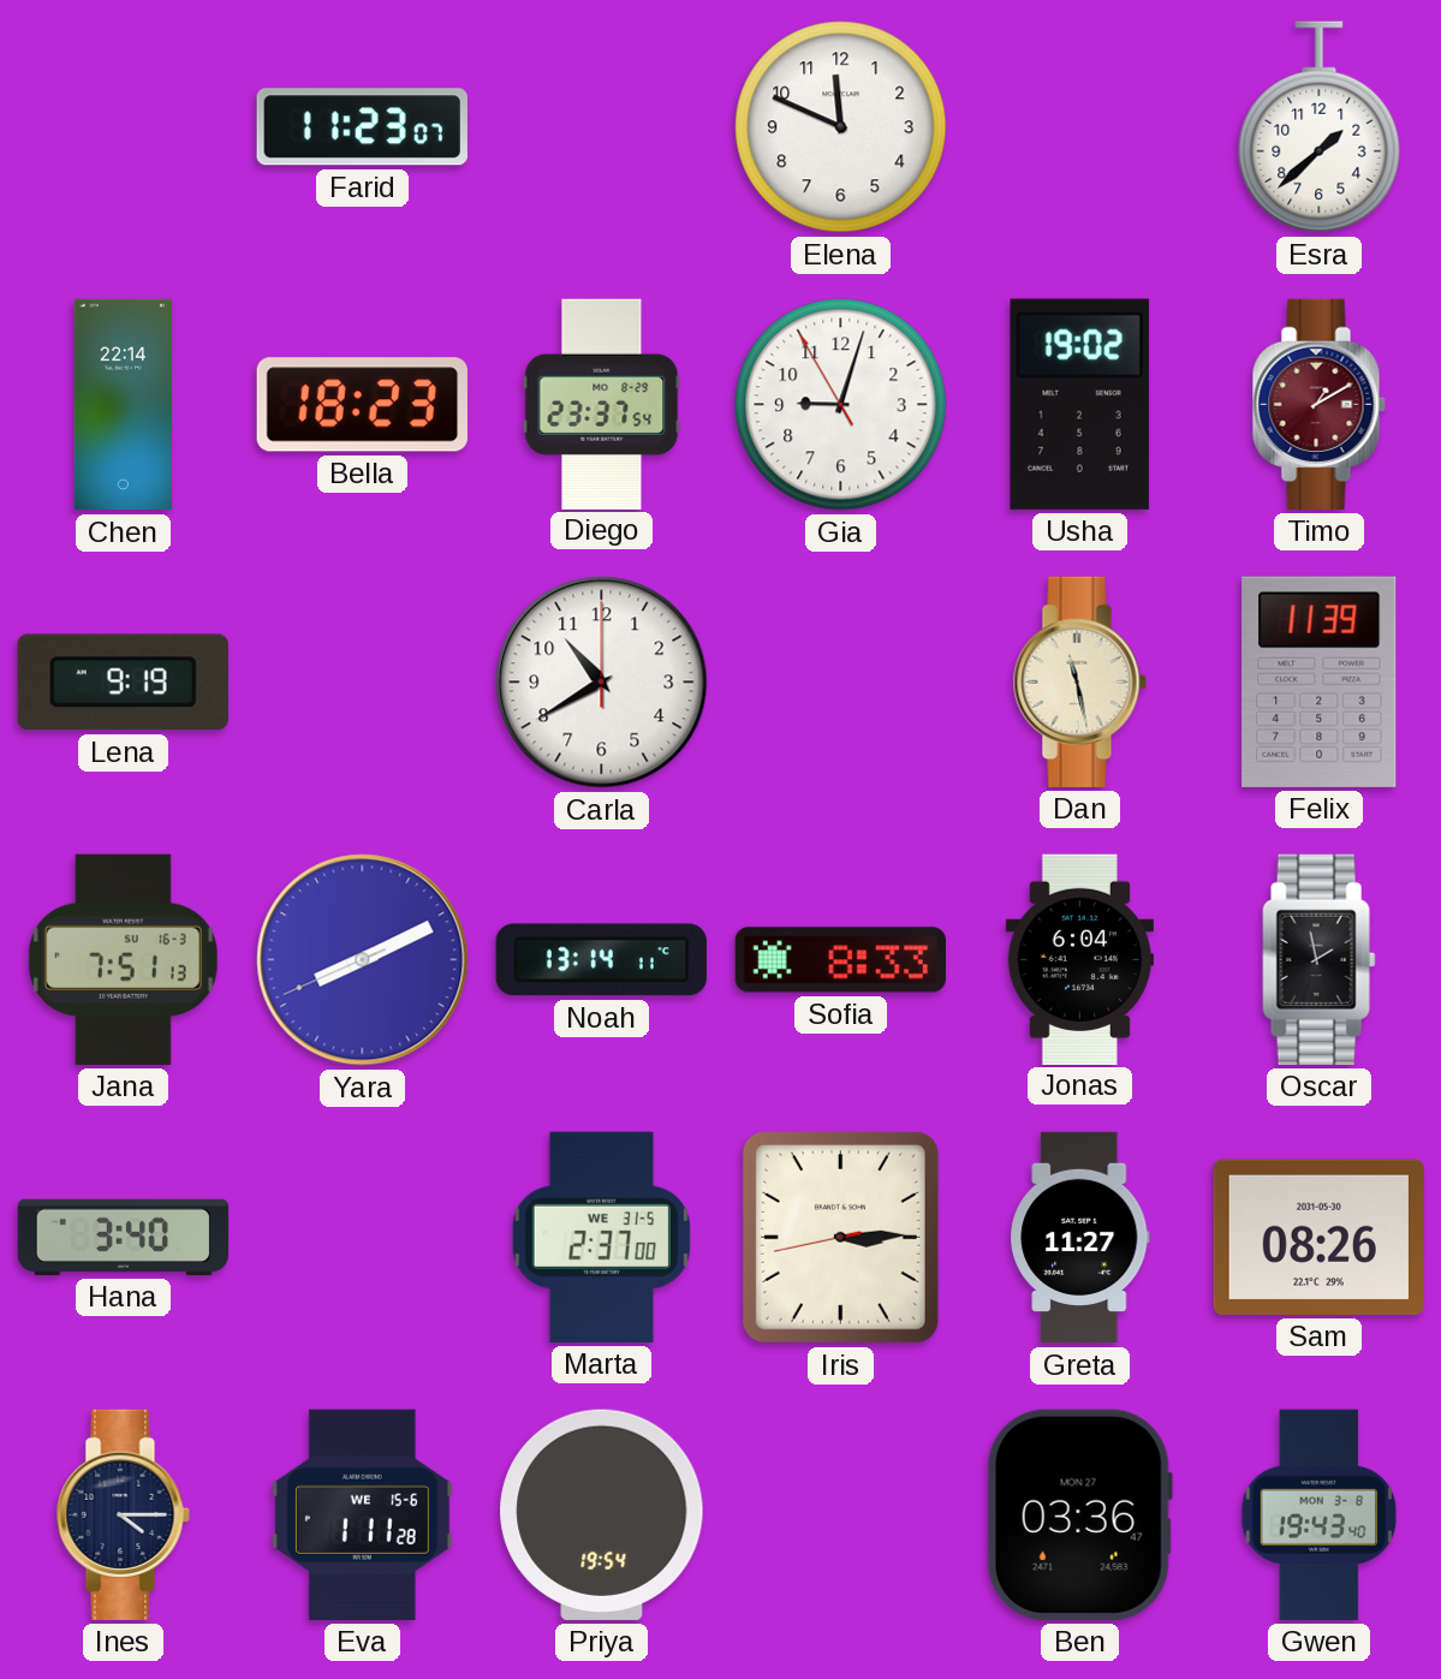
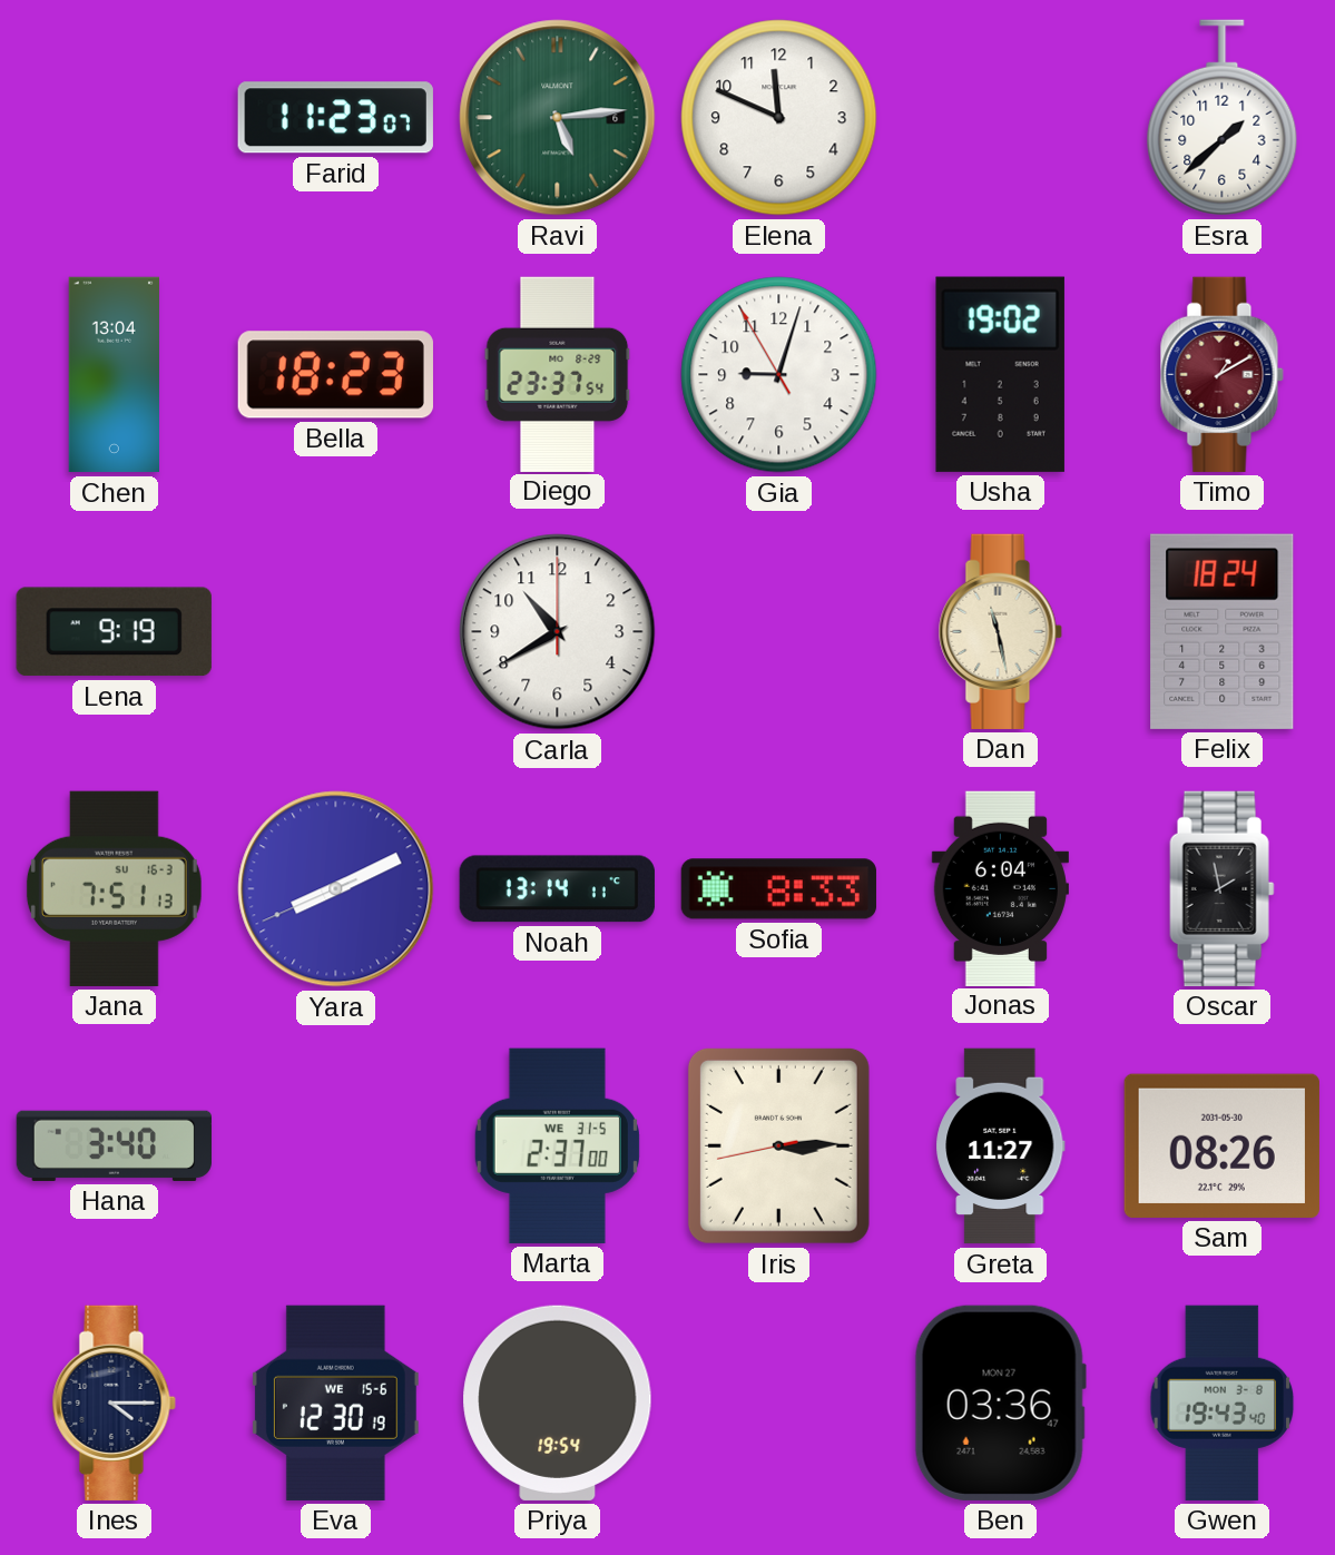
Ravi: none -> 5:14
Chen: 22:14 -> 13:04
Felix: 11:39 -> 18:24
Eva: 1:11 -> 12:30
